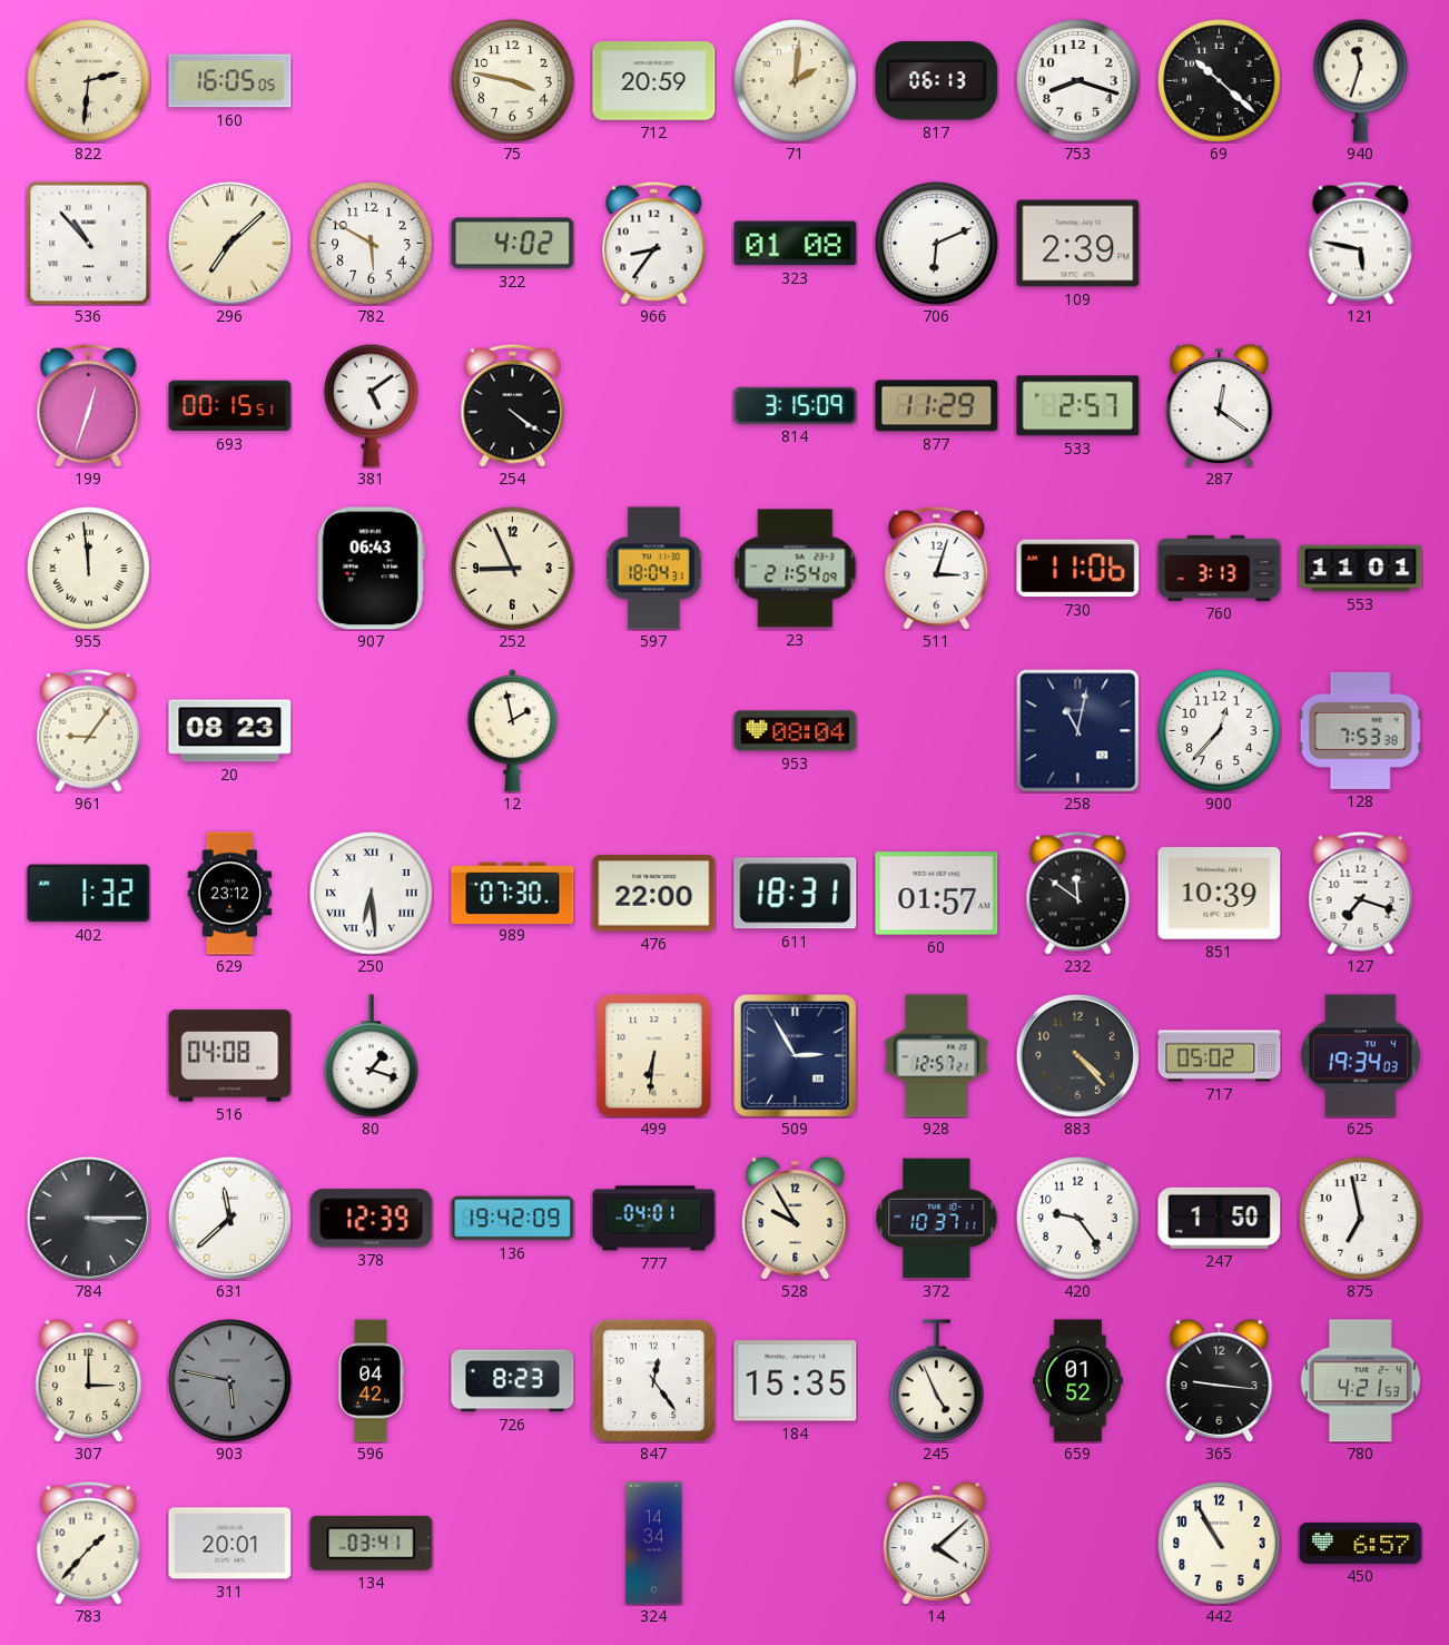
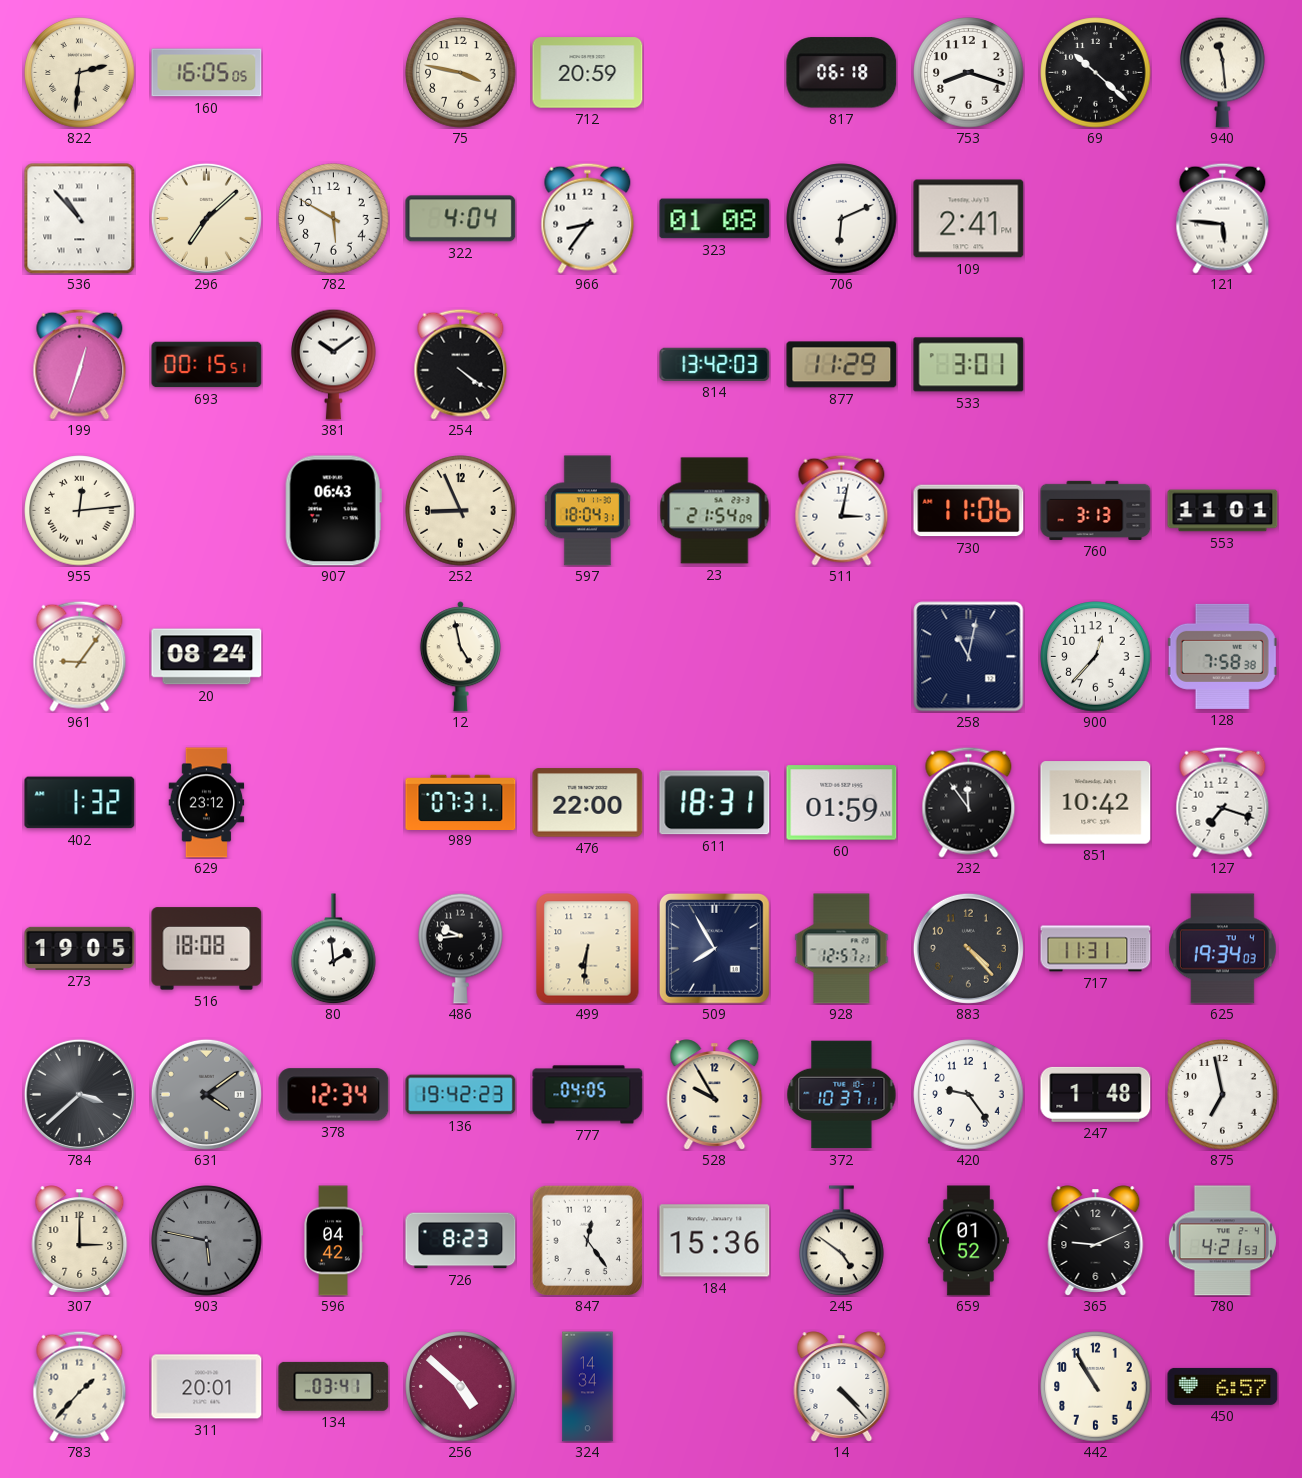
71: 2:01 -> none
817: 06:13 -> 06:18
940: 11:33 -> 11:29
322: 4:02 -> 4:04
109: 2:39 -> 2:41
121: 5:47 -> 5:46
381: 5:09 -> 10:09
814: 3:15 -> 13:42
533: 2:57 -> 3:01
287: 12:21 -> none
955: 11:59 -> 12:14
511: 3:03 -> 3:02
20: 08:23 -> 08:24
12: 1:58 -> 4:58
953: 08:04 -> none
128: 7:53 -> 7:58
250: 6:29 -> none
989: 07:30 -> 07:31
60: 01:57 -> 01:59
232: 11:51 -> 11:54
851: 10:39 -> 10:42
273: none -> 19:05
516: 04:08 -> 18:08
80: 1:18 -> 1:59
486: none -> 9:44
509: 2:55 -> 7:55
717: 05:02 -> 11:31
784: 3:15 -> 3:38
631: 11:38 -> 4:09
631 dial: white -> grey
378: 12:39 -> 12:34
136: 19:42:09 -> 19:42:23
777: 04:01 -> 04:05
247: 1:50 -> 1:48
184: 15:35 -> 15:36
245: 4:56 -> 4:51
365: 9:16 -> 9:11
256: none -> 4:52
14: 4:08 -> 4:23
